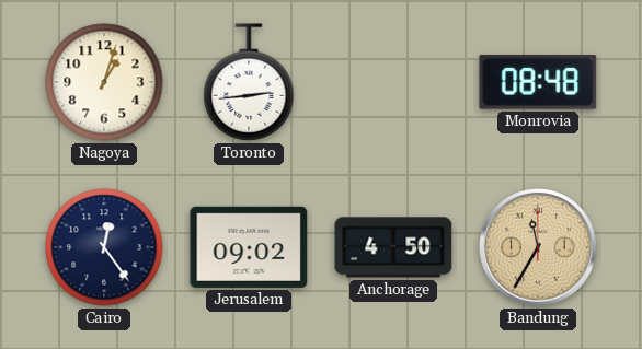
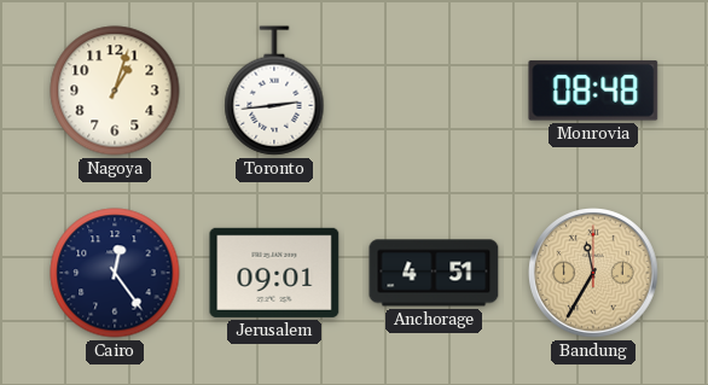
Jerusalem: 09:02 -> 09:01
Anchorage: 4:50 -> 4:51
